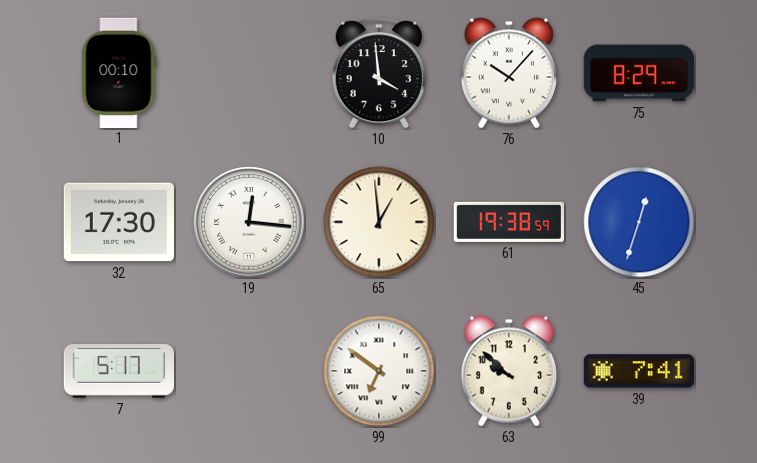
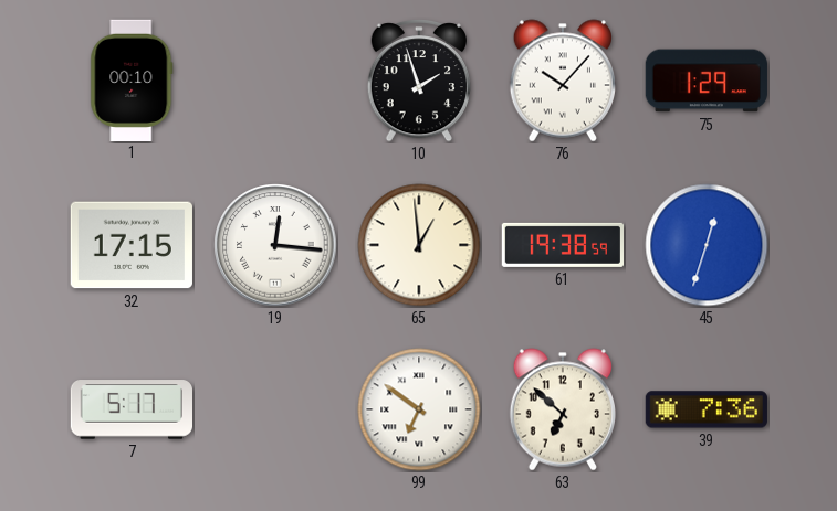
10: 3:59 -> 1:57
75: 8:29 -> 1:29
32: 17:30 -> 17:15
63: 9:52 -> 6:52
39: 7:41 -> 7:36
